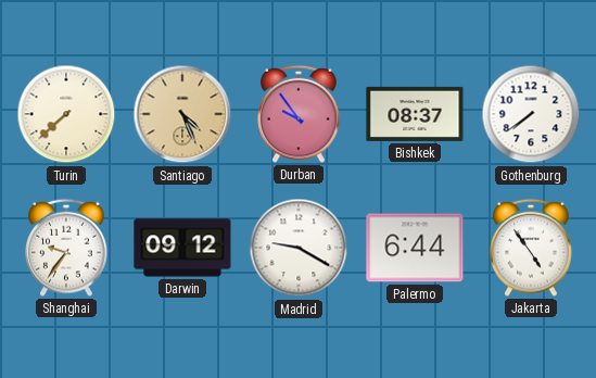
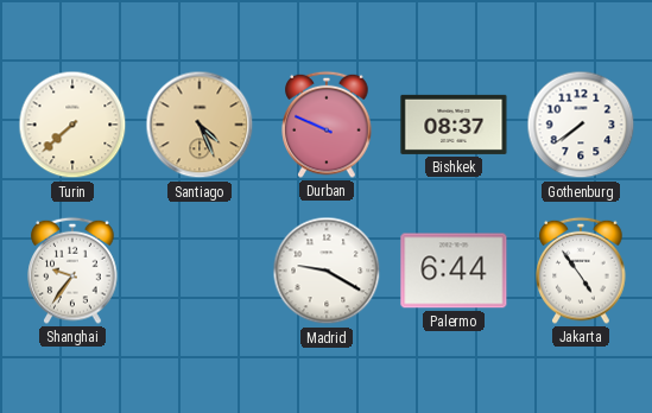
Durban: 9:54 -> 9:49
Darwin: 09:12 -> none
